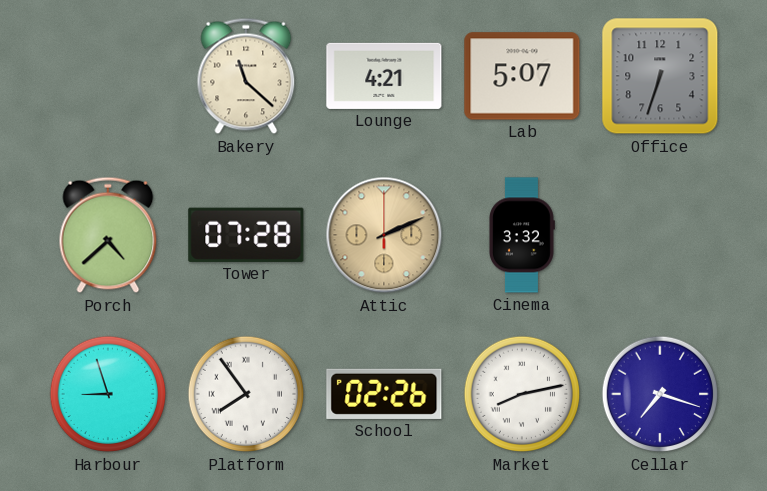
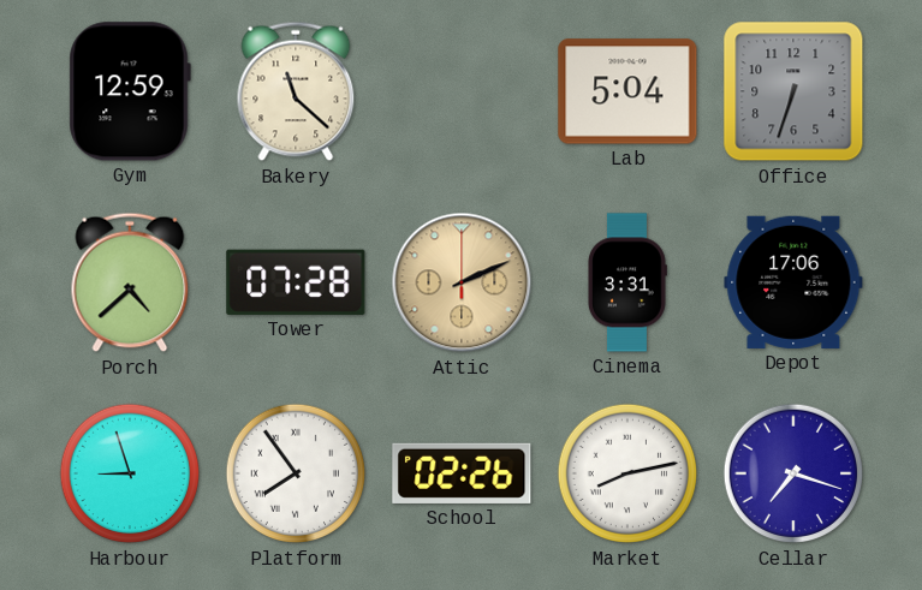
Gym: none -> 12:59
Lounge: 4:21 -> none
Lab: 5:07 -> 5:04
Cinema: 3:32 -> 3:31
Depot: none -> 17:06
